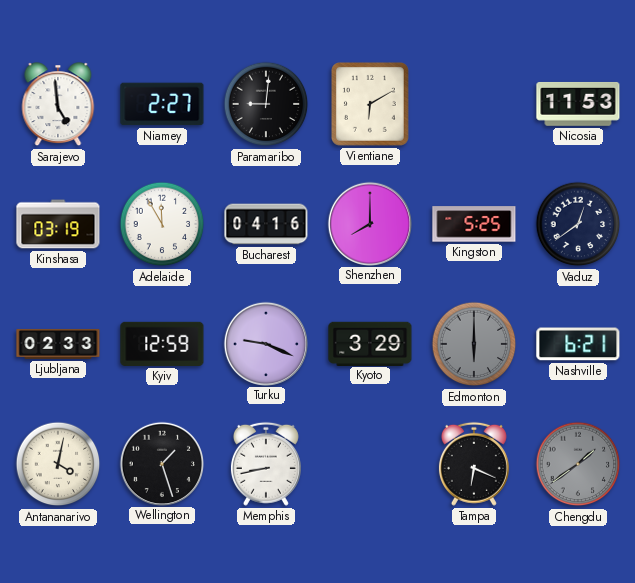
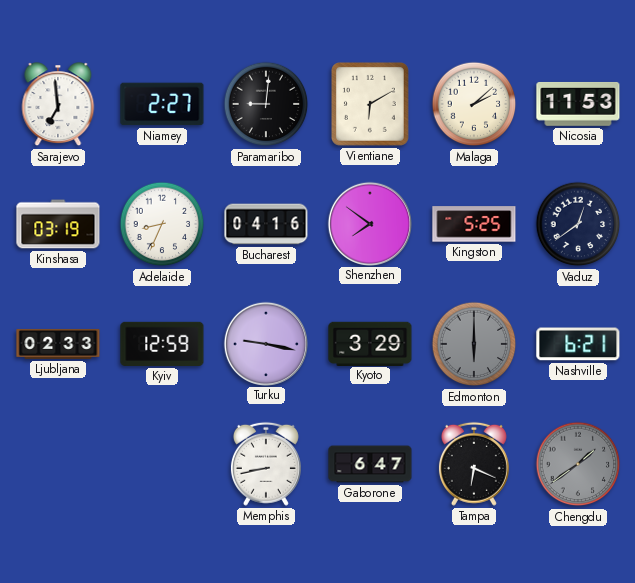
Sarajevo: 4:59 -> 6:59
Malaga: none -> 2:08
Adelaide: 11:55 -> 8:34
Shenzhen: 8:00 -> 7:51
Turku: 9:19 -> 9:17
Antananarivo: 4:02 -> none
Wellington: 1:27 -> none
Gaborone: none -> 6:47
